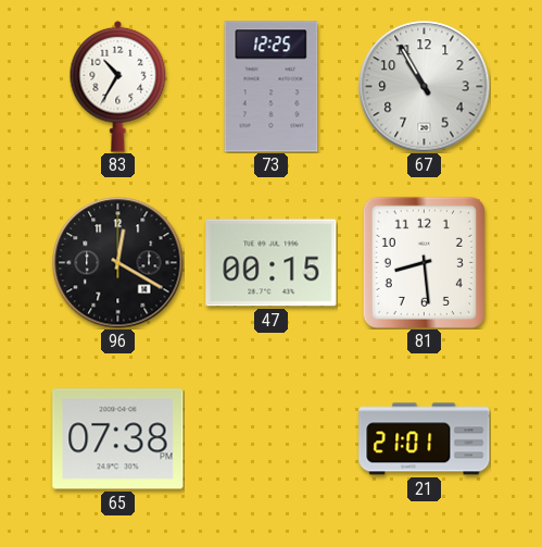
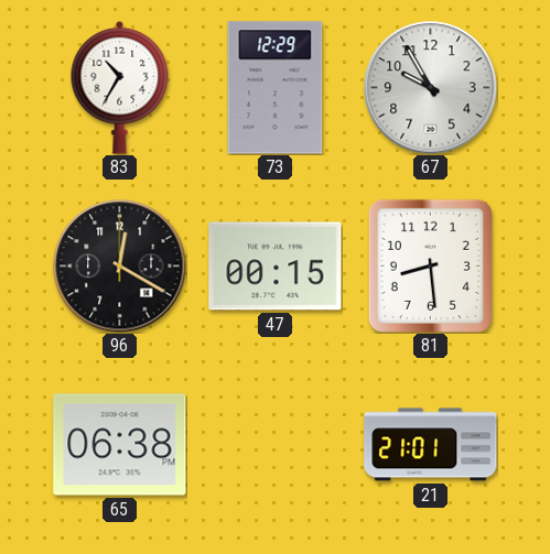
73: 12:25 -> 12:29
67: 10:55 -> 9:55
65: 07:38 -> 06:38
